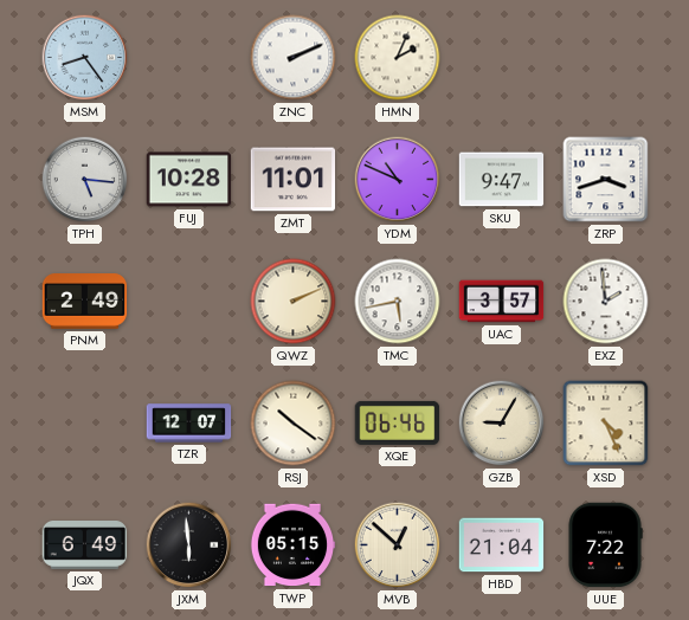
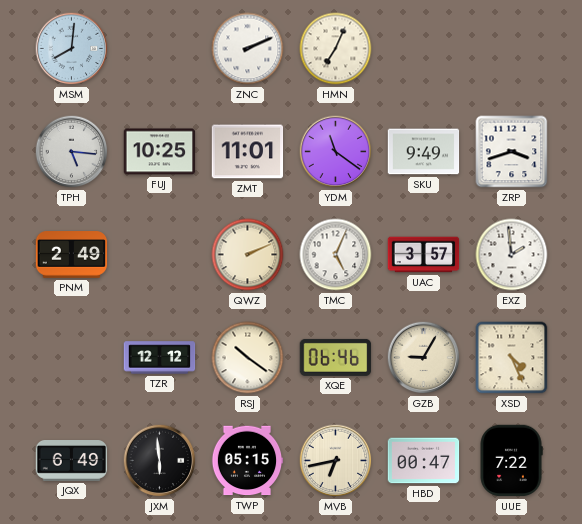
MSM: 8:24 -> 8:01
HMN: 2:04 -> 7:04
FUJ: 10:28 -> 10:25
YDM: 10:49 -> 11:21
SKU: 9:47 -> 9:49
TMC: 5:43 -> 5:04
TZR: 12:07 -> 12:12
MVB: 12:52 -> 6:43
HBD: 21:04 -> 00:47
